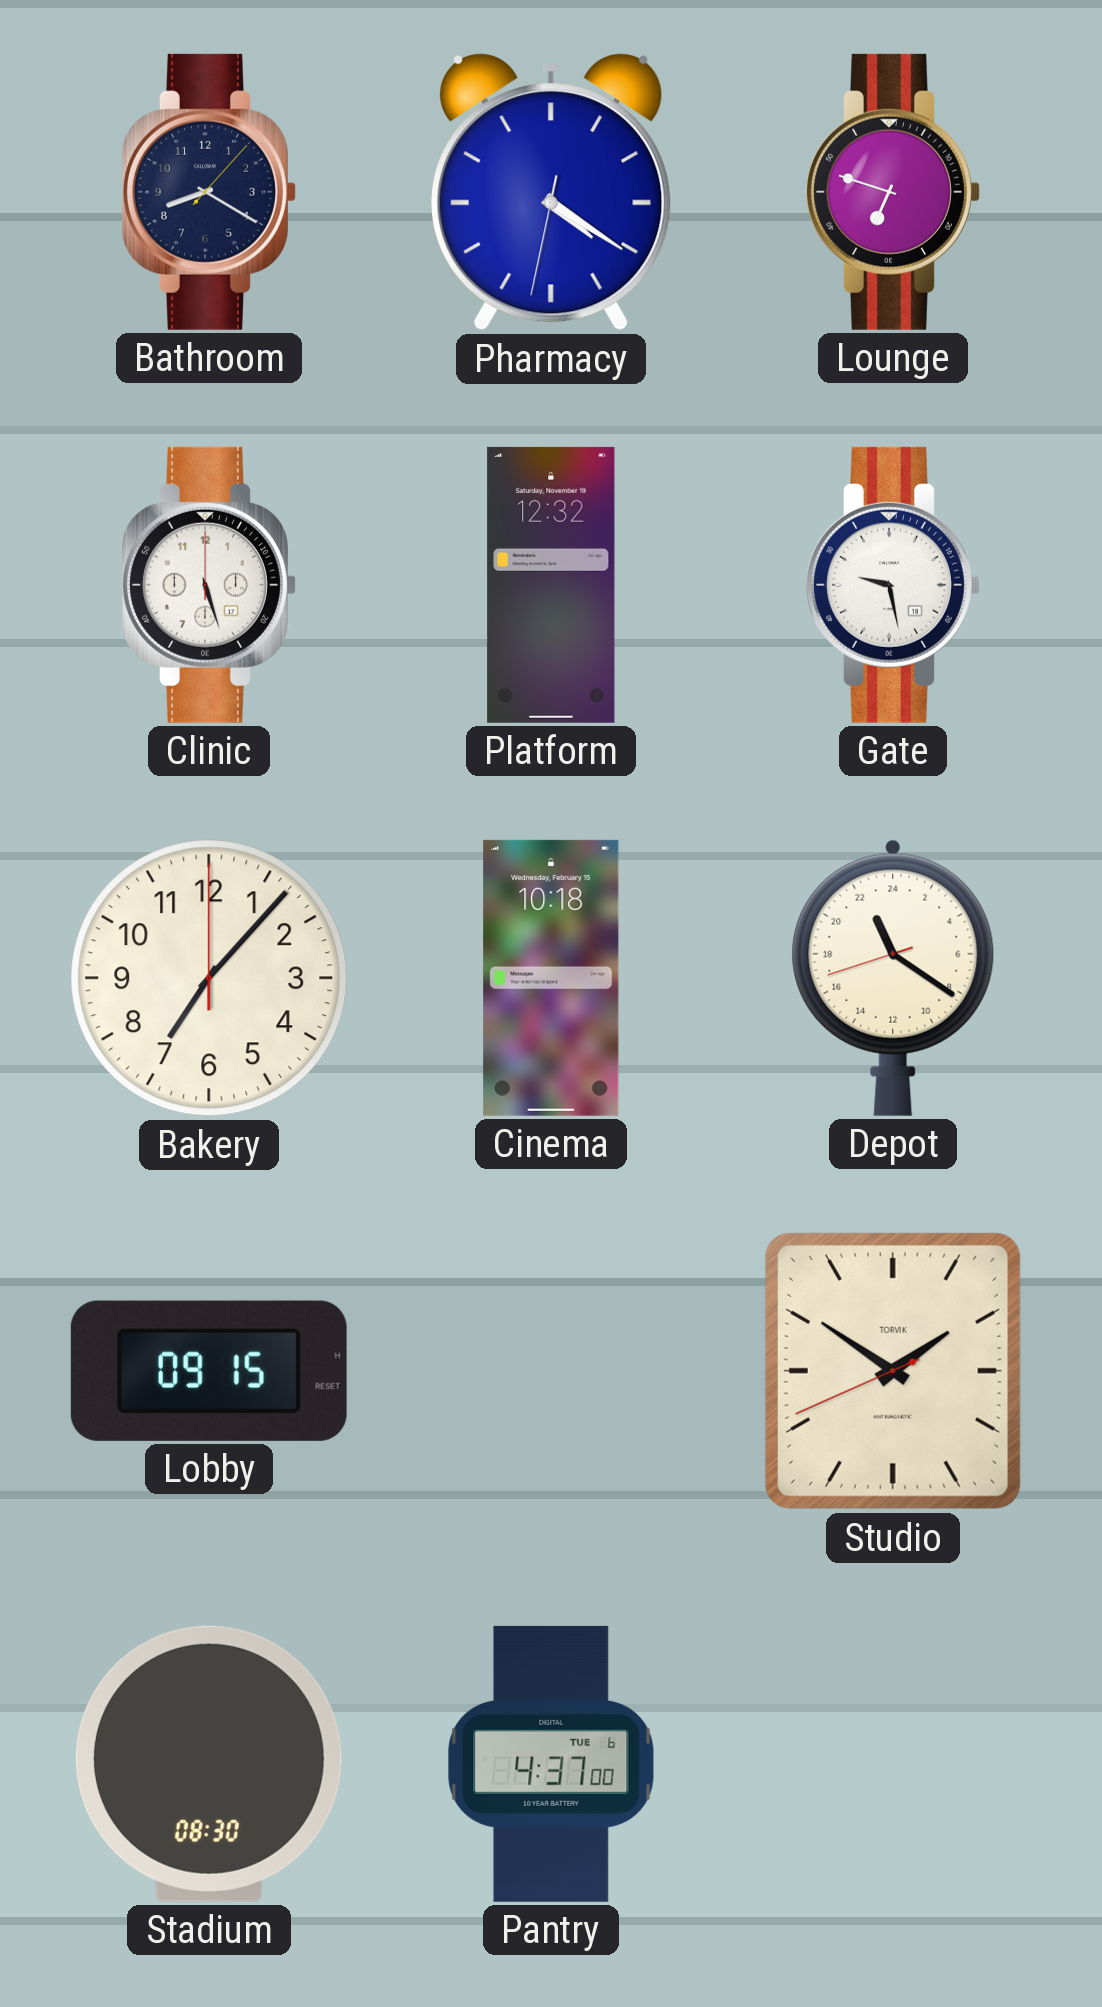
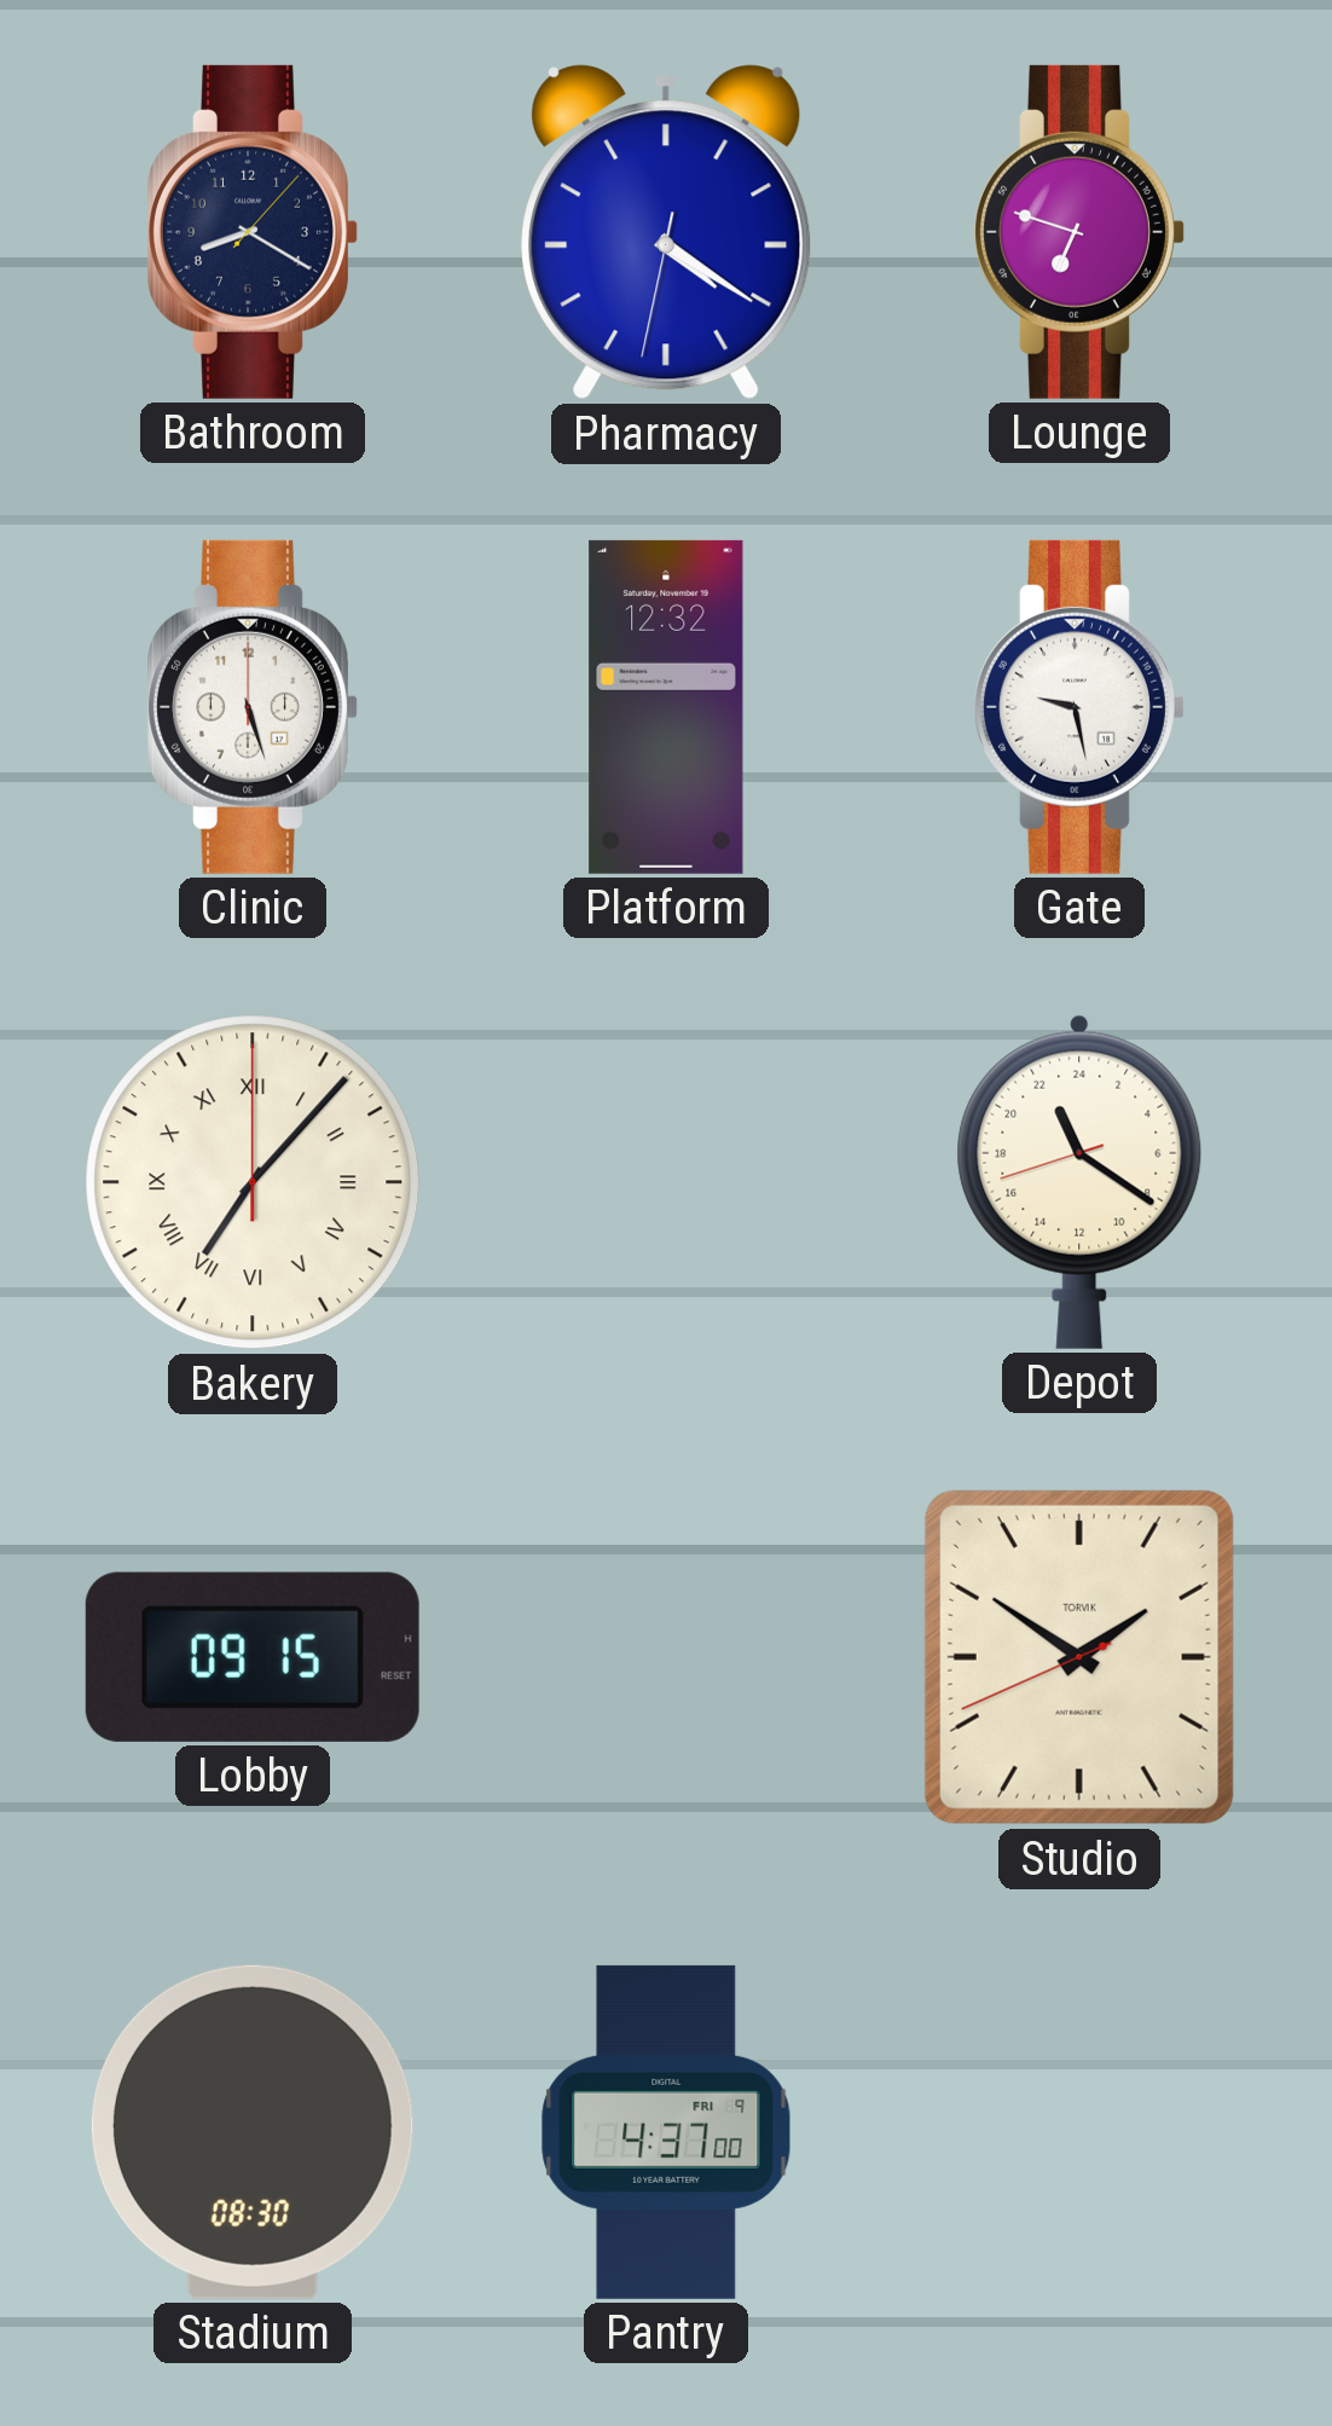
Bakery numerals: Arabic -> Roman
Cinema: 10:18 -> none
Pantry date: TUE 6 -> FRI 9
